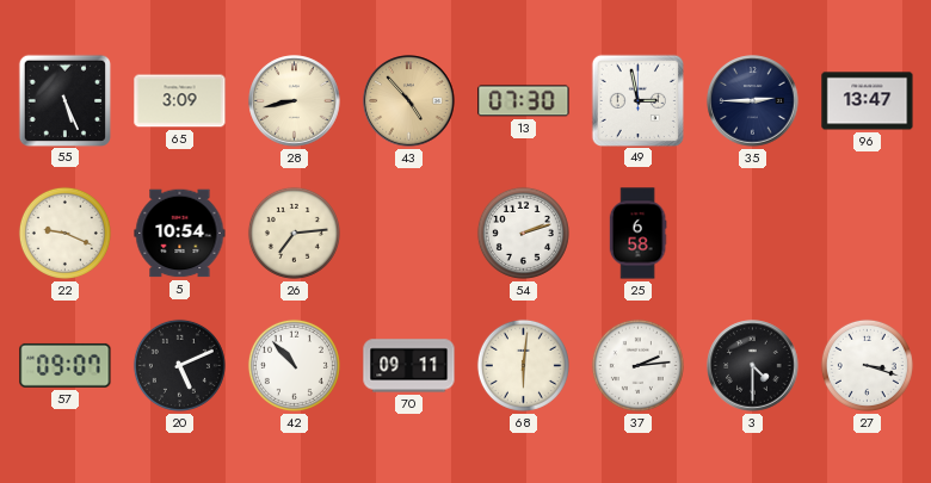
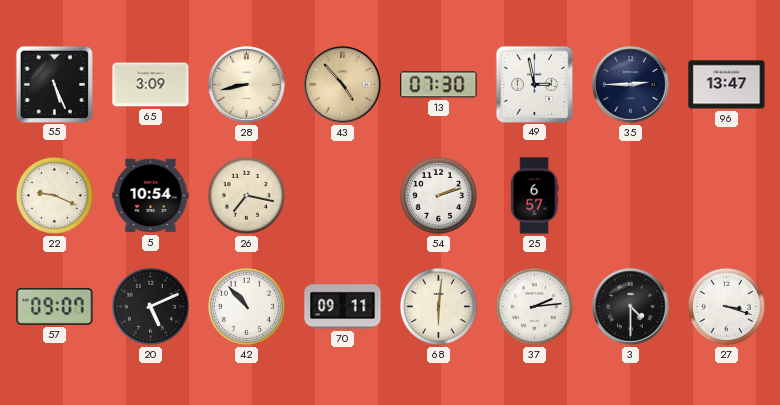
26: 7:14 -> 7:17
25: 6:58 -> 6:57
